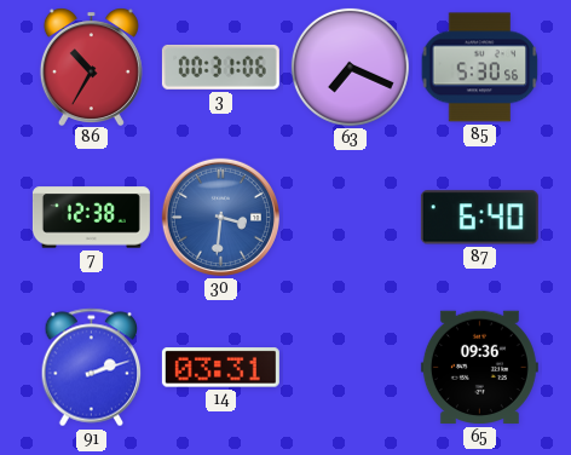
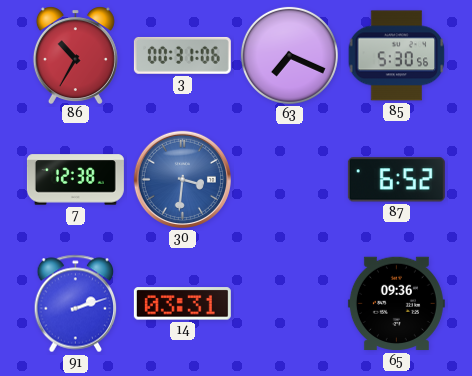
87: 6:40 -> 6:52
